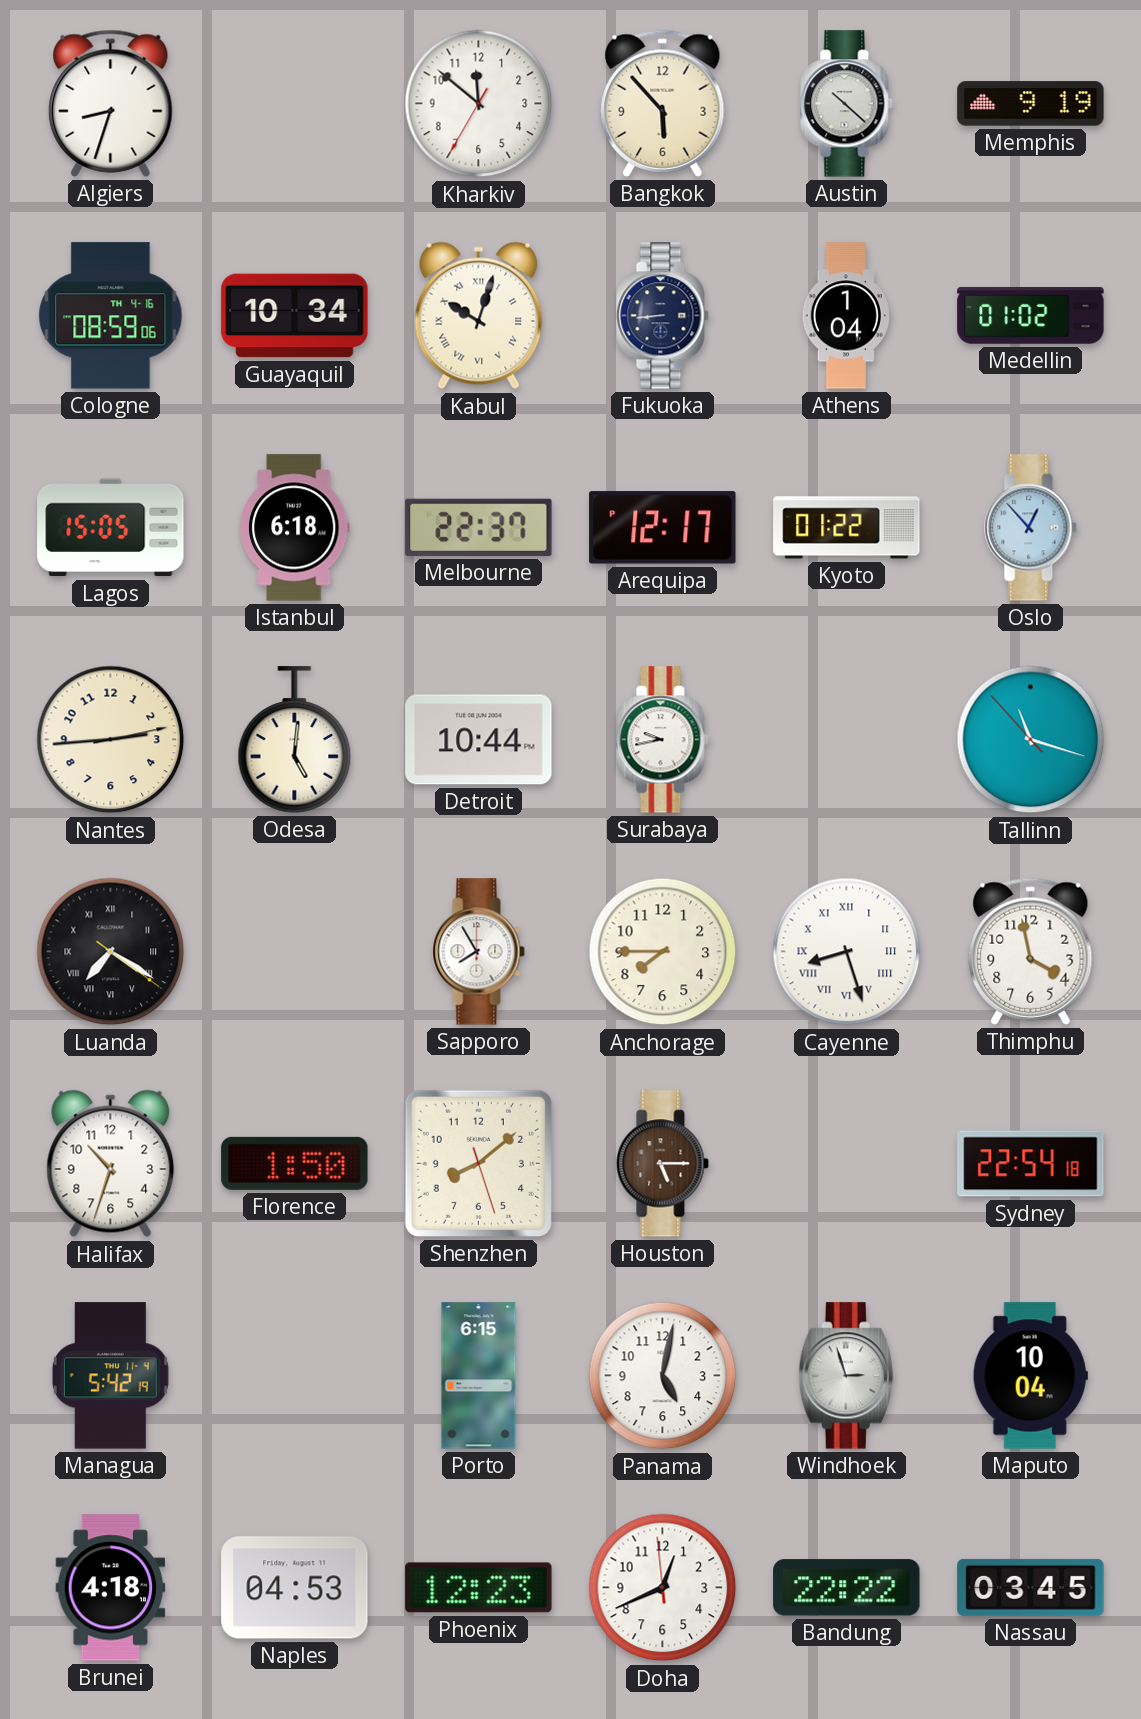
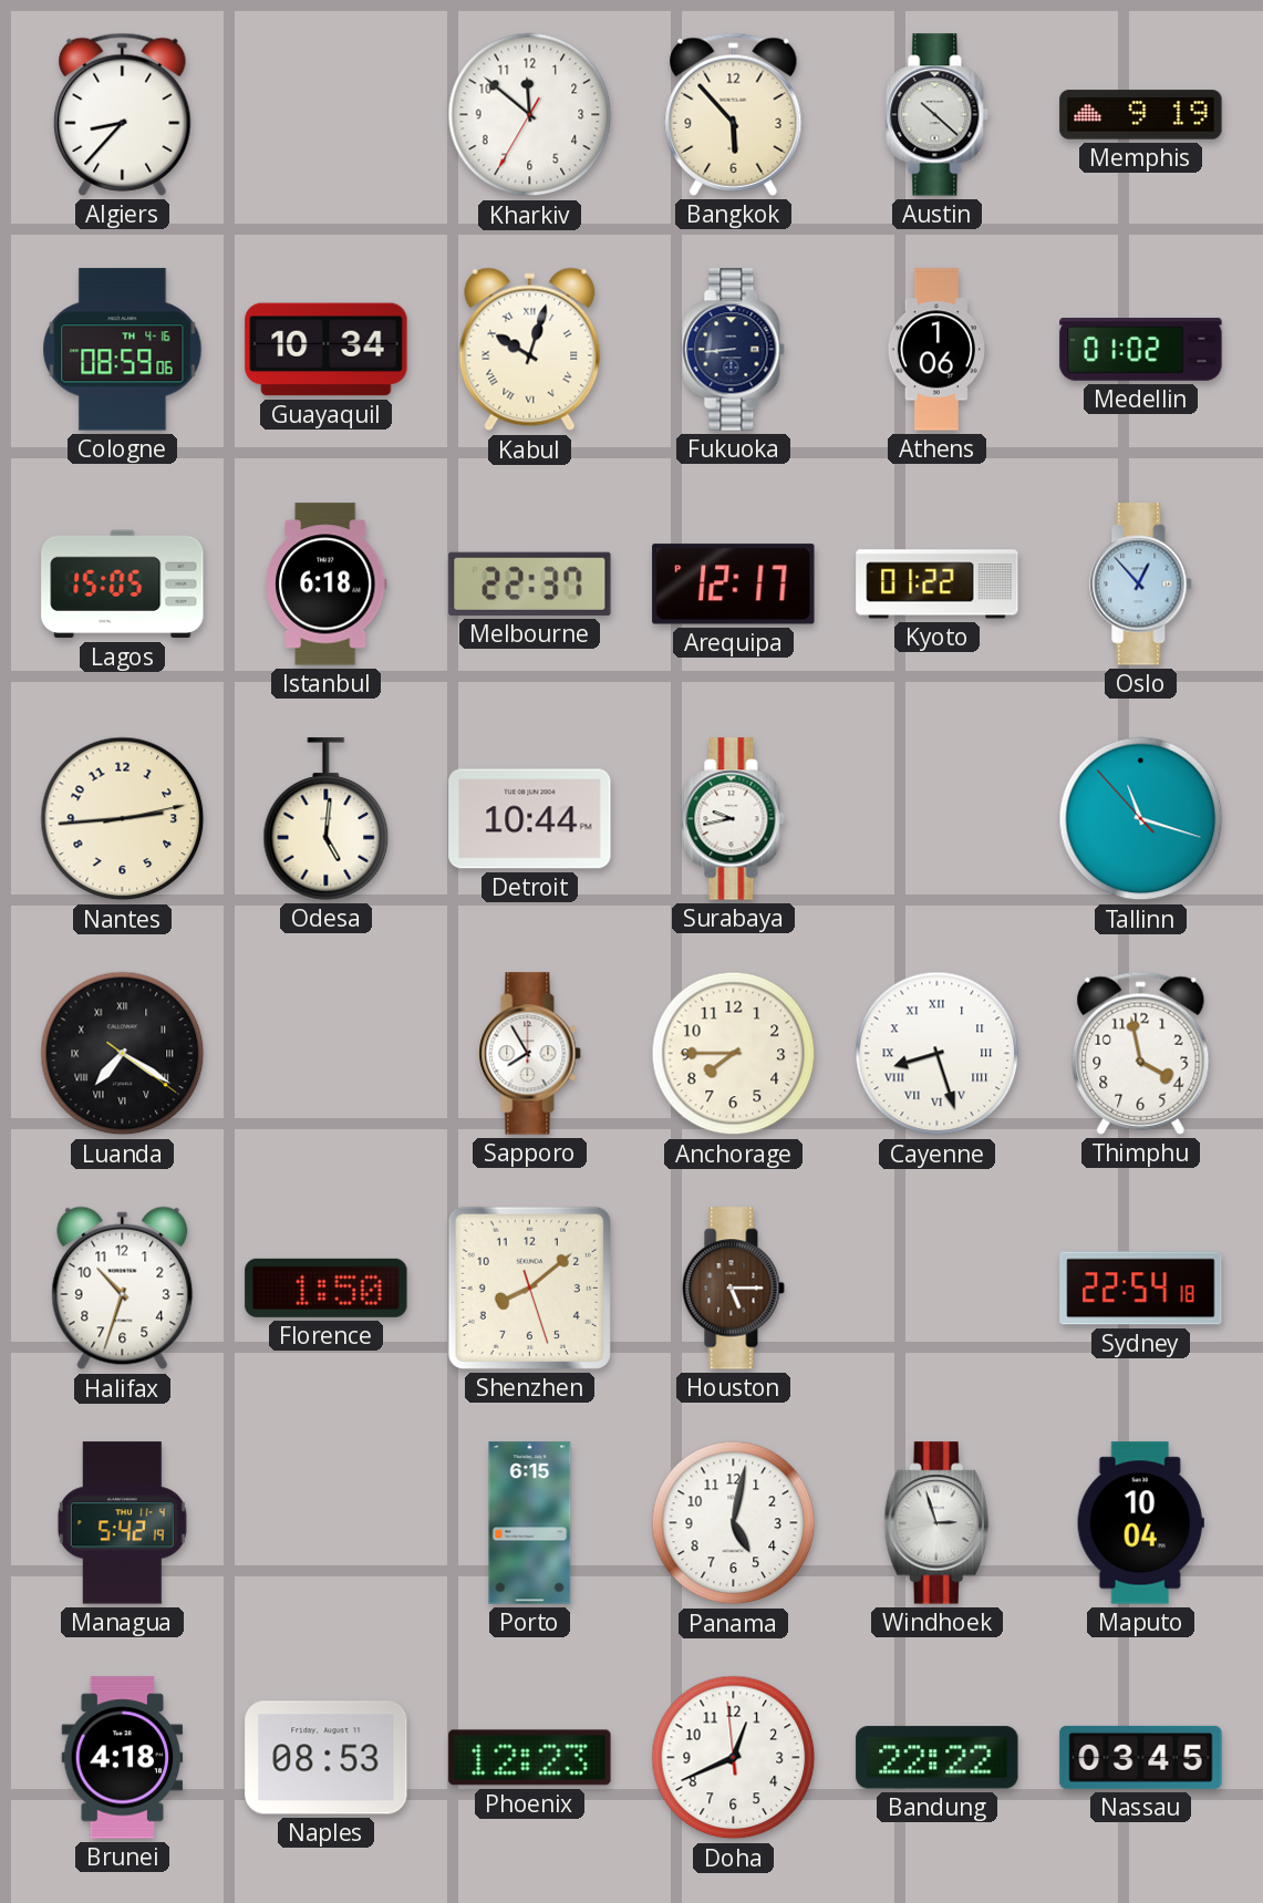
Algiers: 8:33 -> 8:37
Athens: 1:04 -> 1:06
Naples: 04:53 -> 08:53
